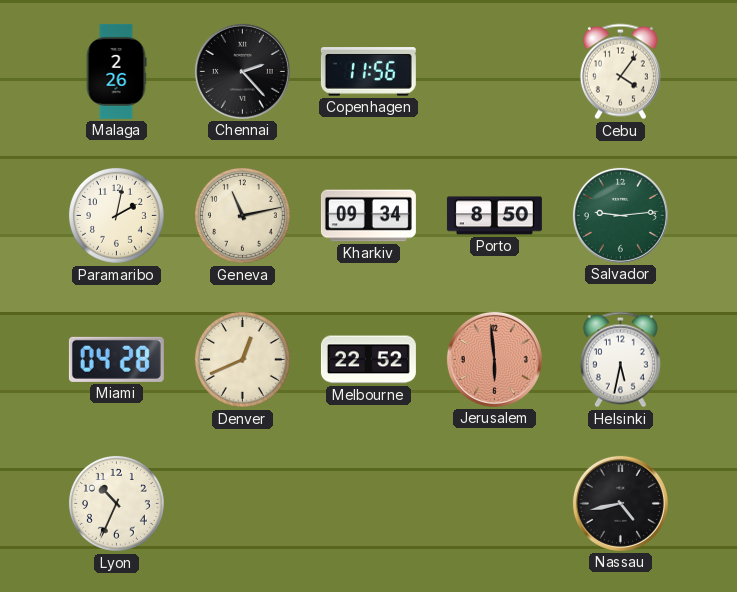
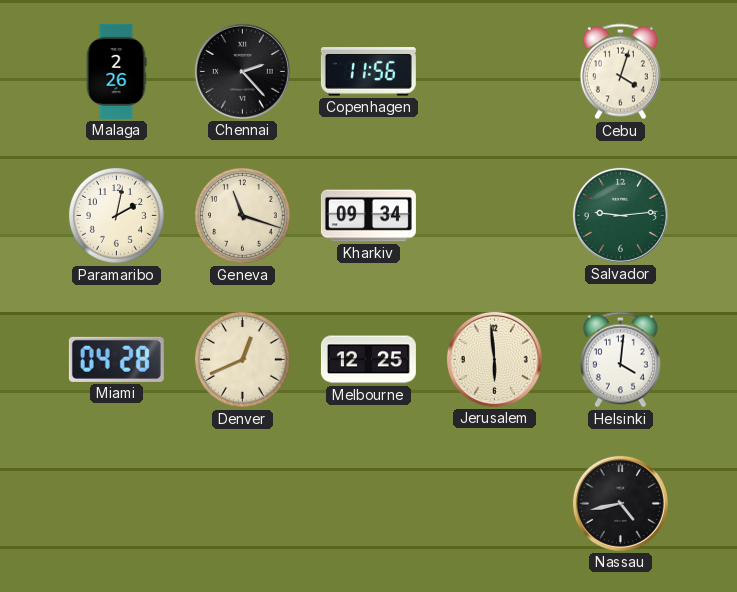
Cebu: 4:06 -> 4:03
Geneva: 11:13 -> 11:18
Porto: 8:50 -> none
Melbourne: 22:52 -> 12:25
Jerusalem dial: salmon -> cream
Helsinki: 5:32 -> 4:01
Lyon: 10:34 -> none
